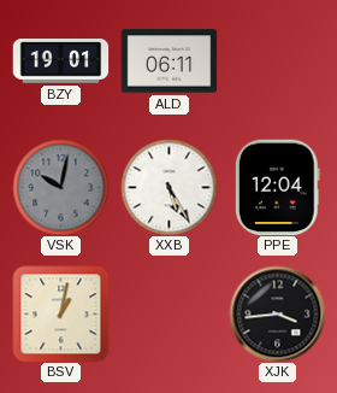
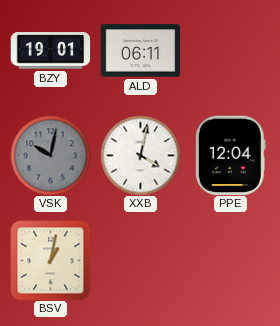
XXB: 5:25 -> 4:02
XJK: 3:44 -> none
